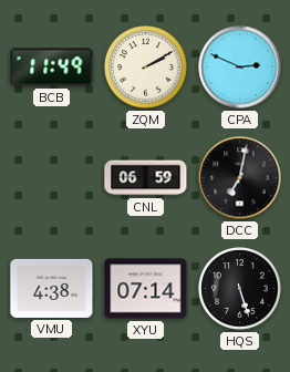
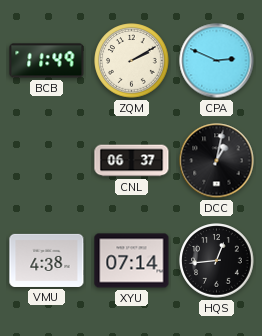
CNL: 06:59 -> 06:37
DCC: 7:02 -> 1:02
HQS: 5:27 -> 12:44
